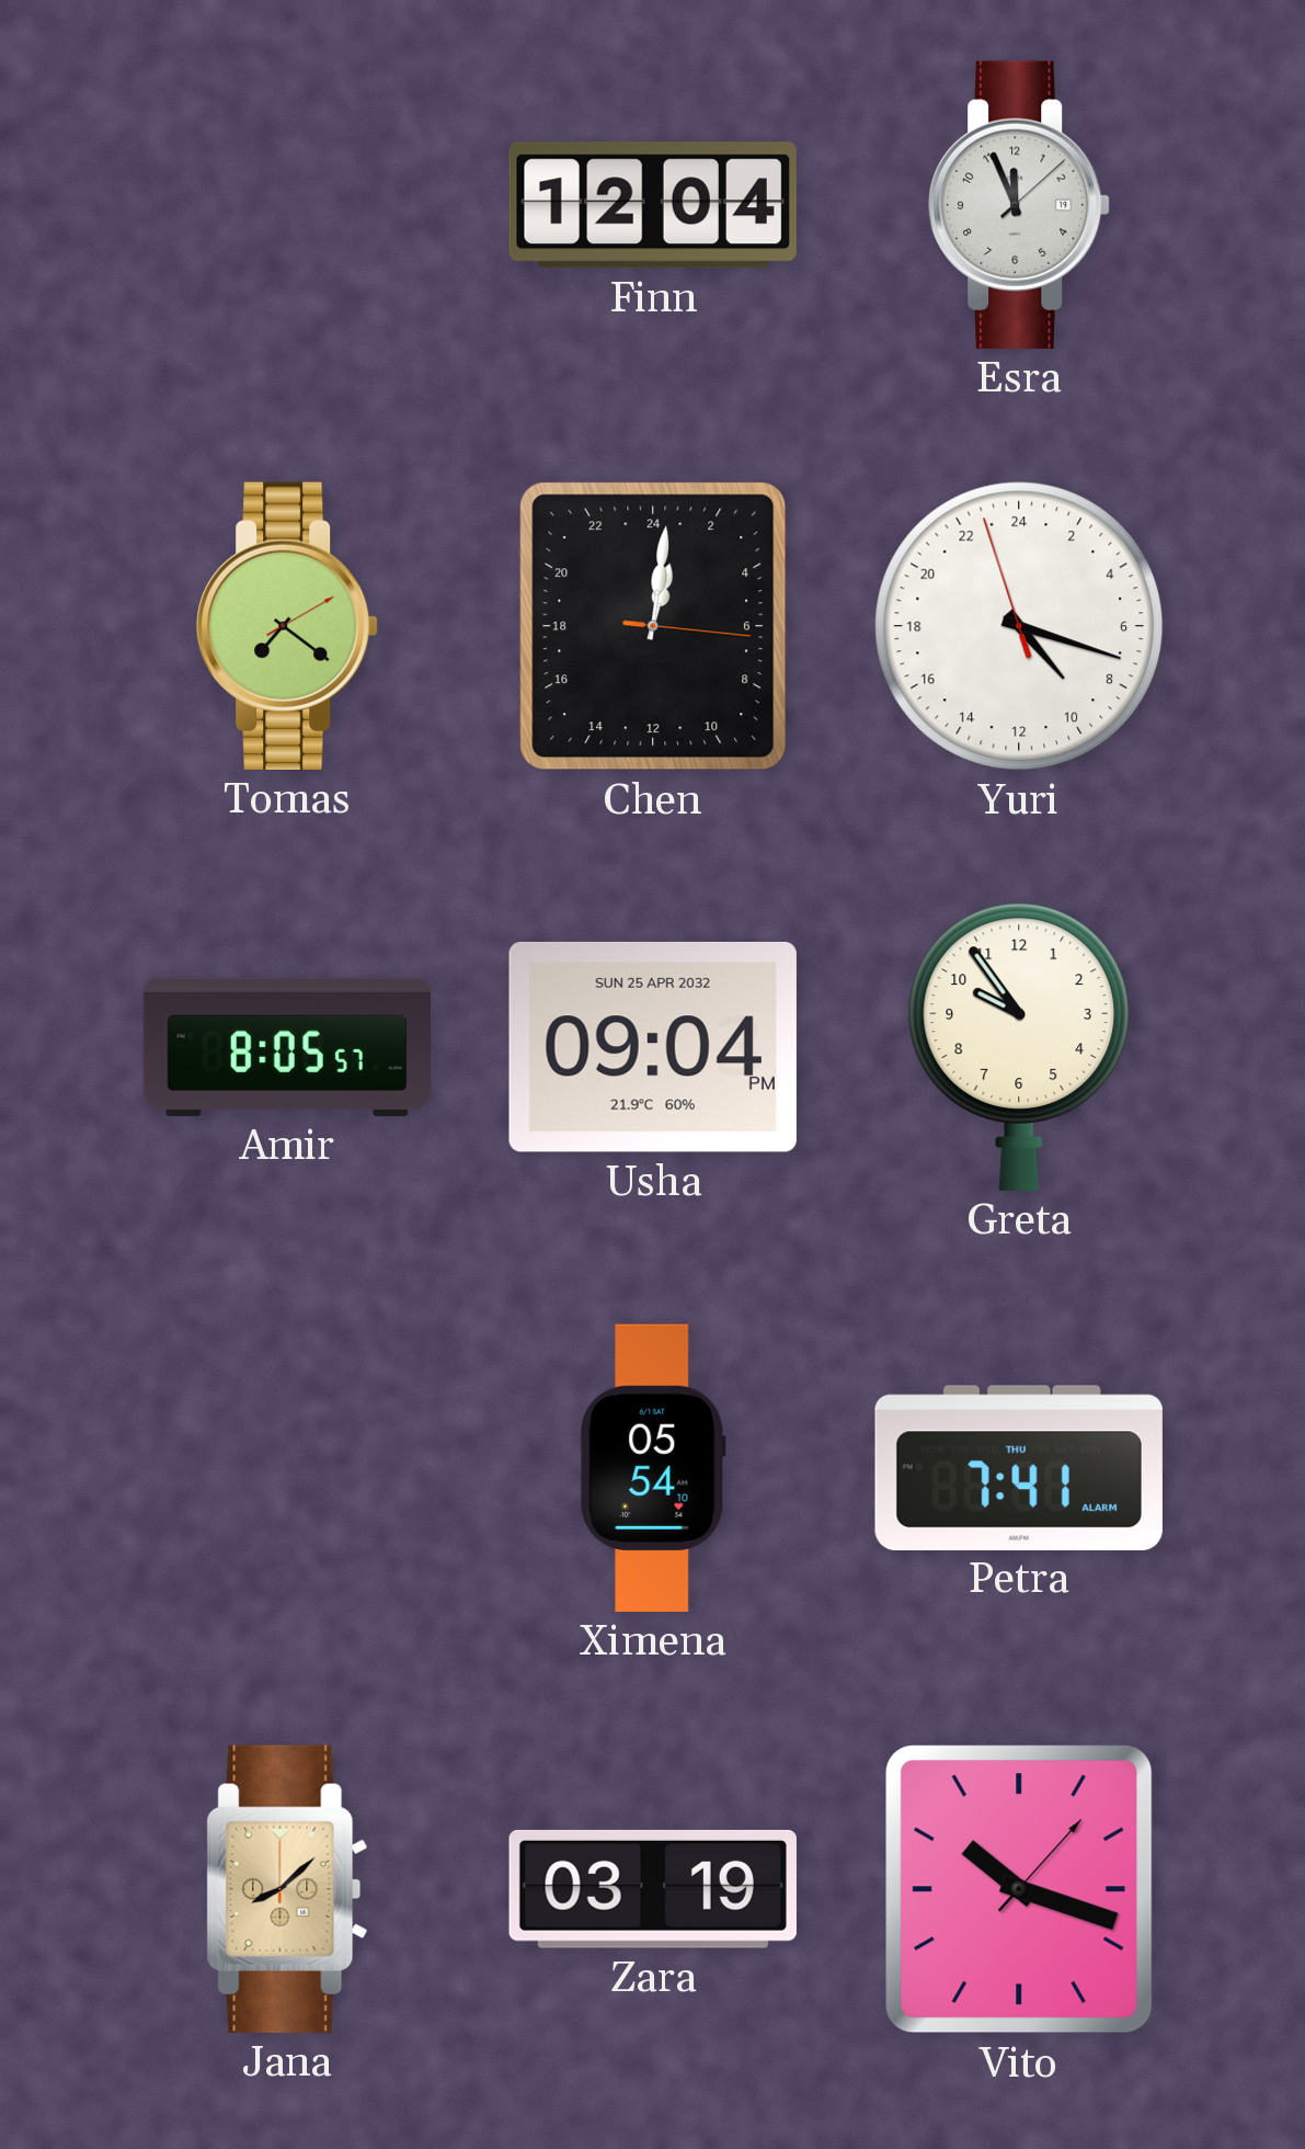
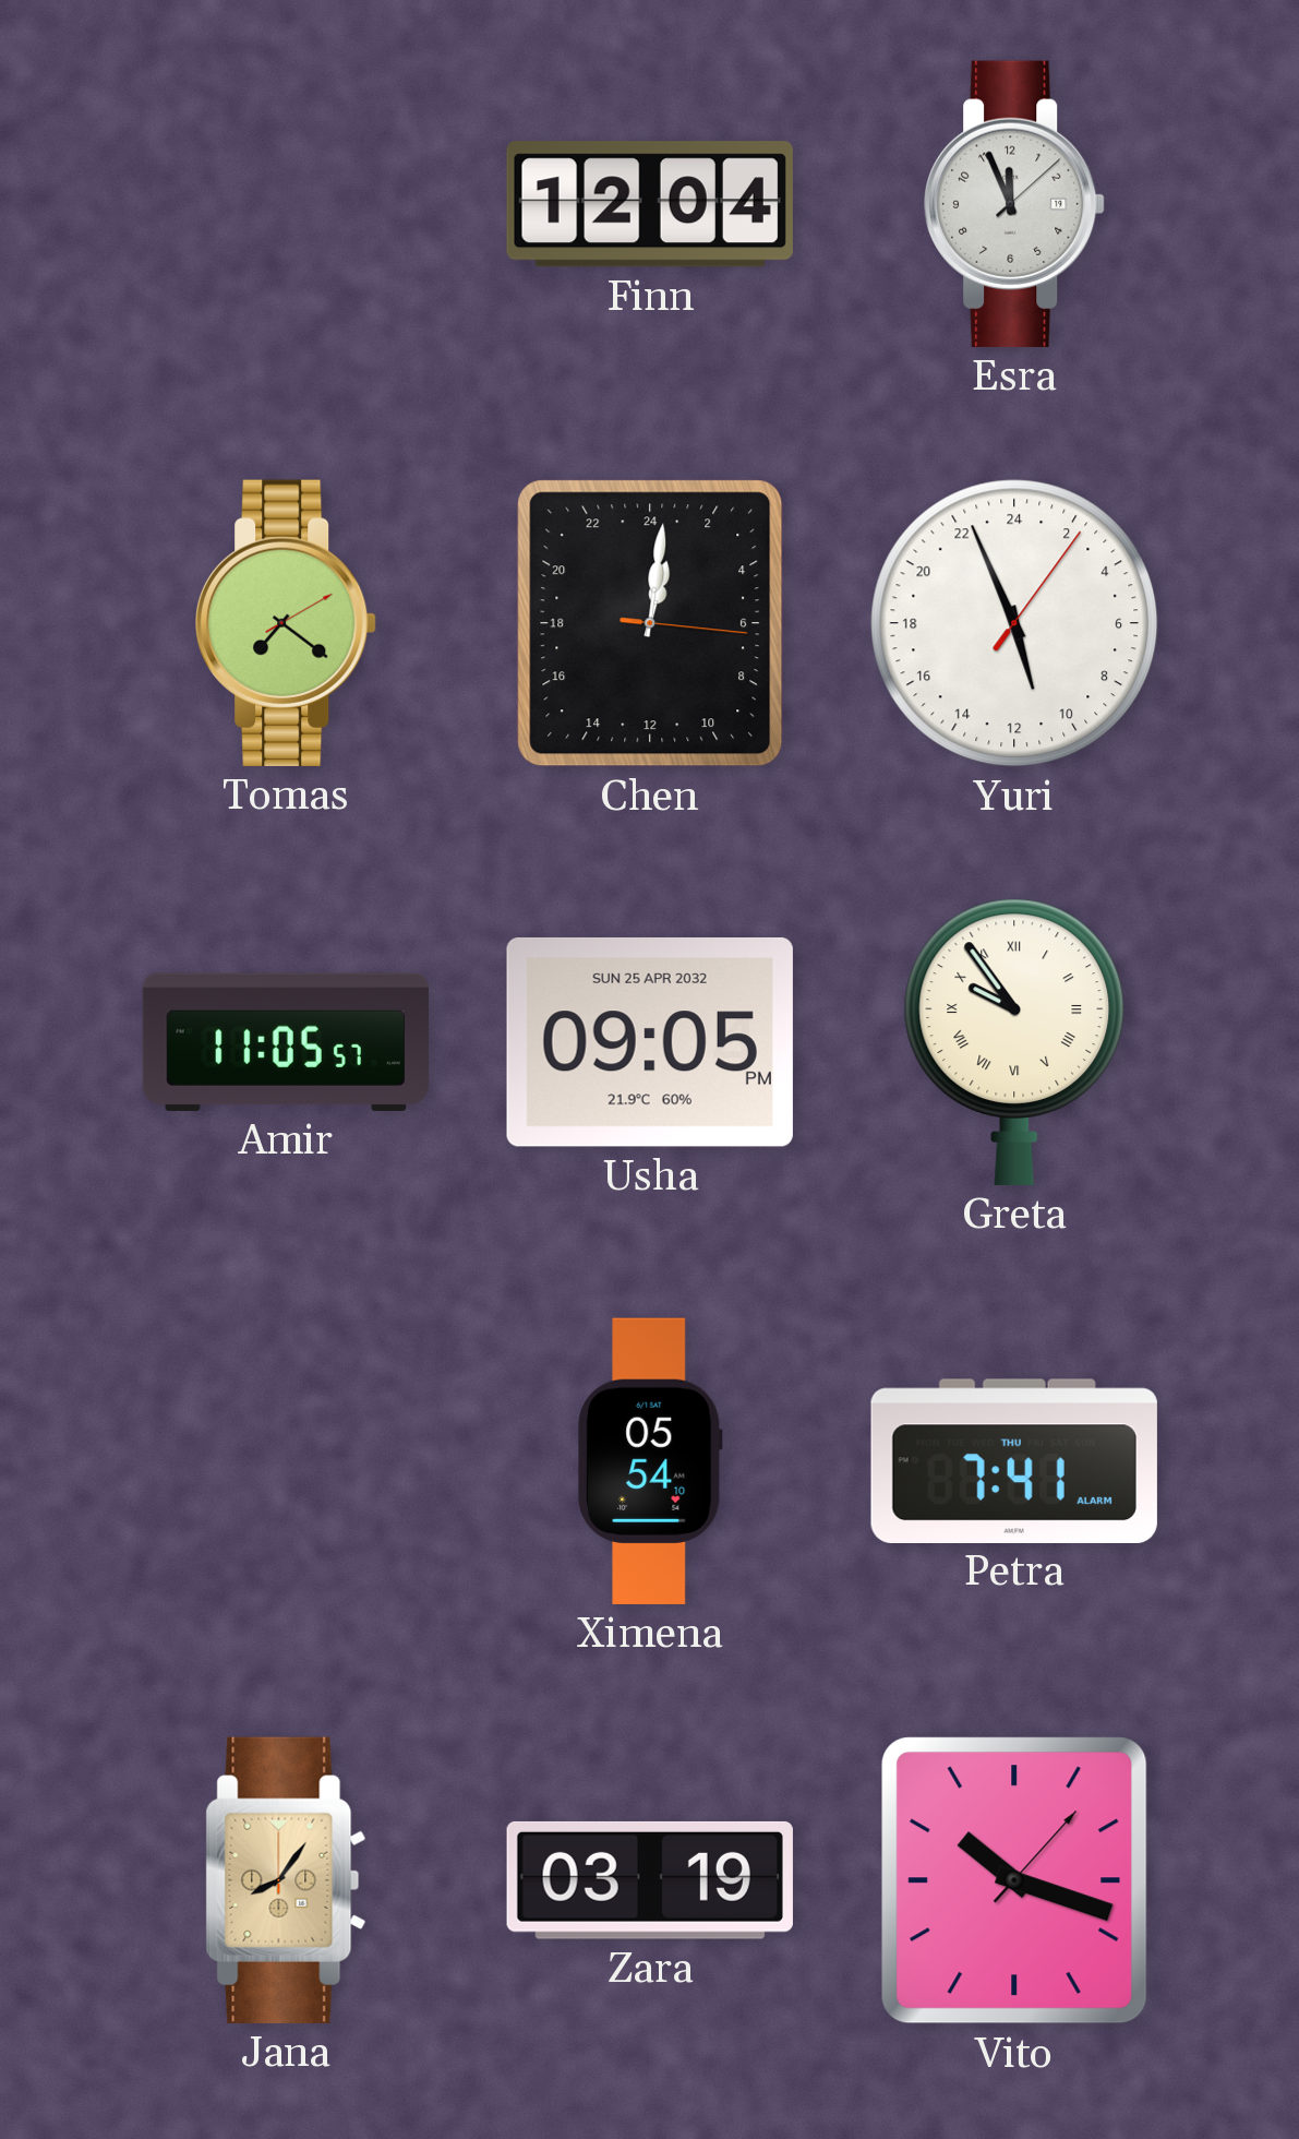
Yuri: 9:17 -> 10:56
Amir: 8:05 -> 11:05
Usha: 09:04 -> 09:05
Greta numerals: Arabic -> Roman
Jana: 8:08 -> 8:06
